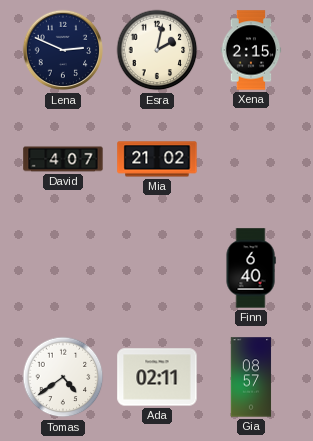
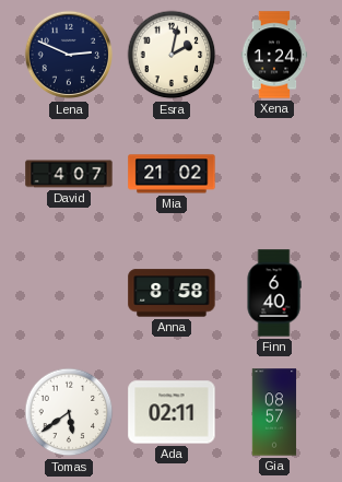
Xena: 2:15 -> 1:24
Anna: none -> 8:58
Tomas: 4:39 -> 5:39
